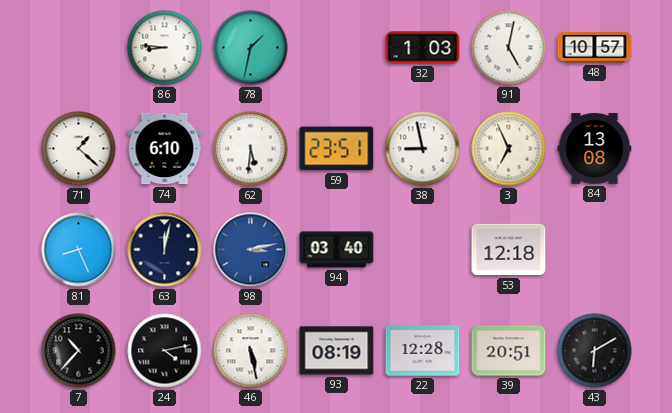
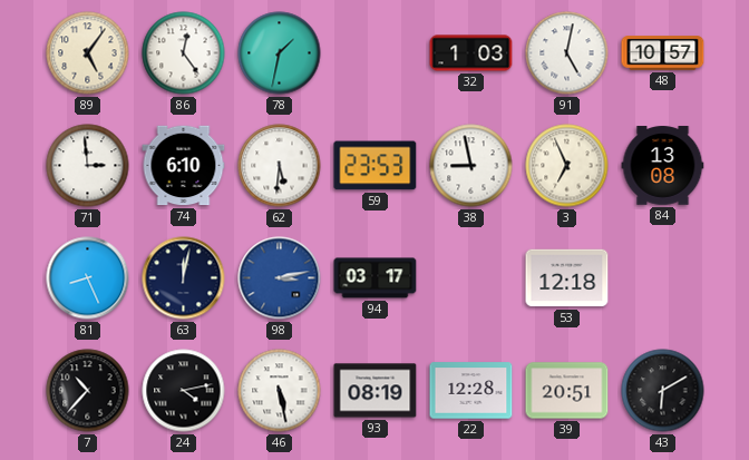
89: none -> 5:06
86: 8:46 -> 12:24
71: 1:22 -> 2:59
59: 23:51 -> 23:53
94: 03:40 -> 03:17
